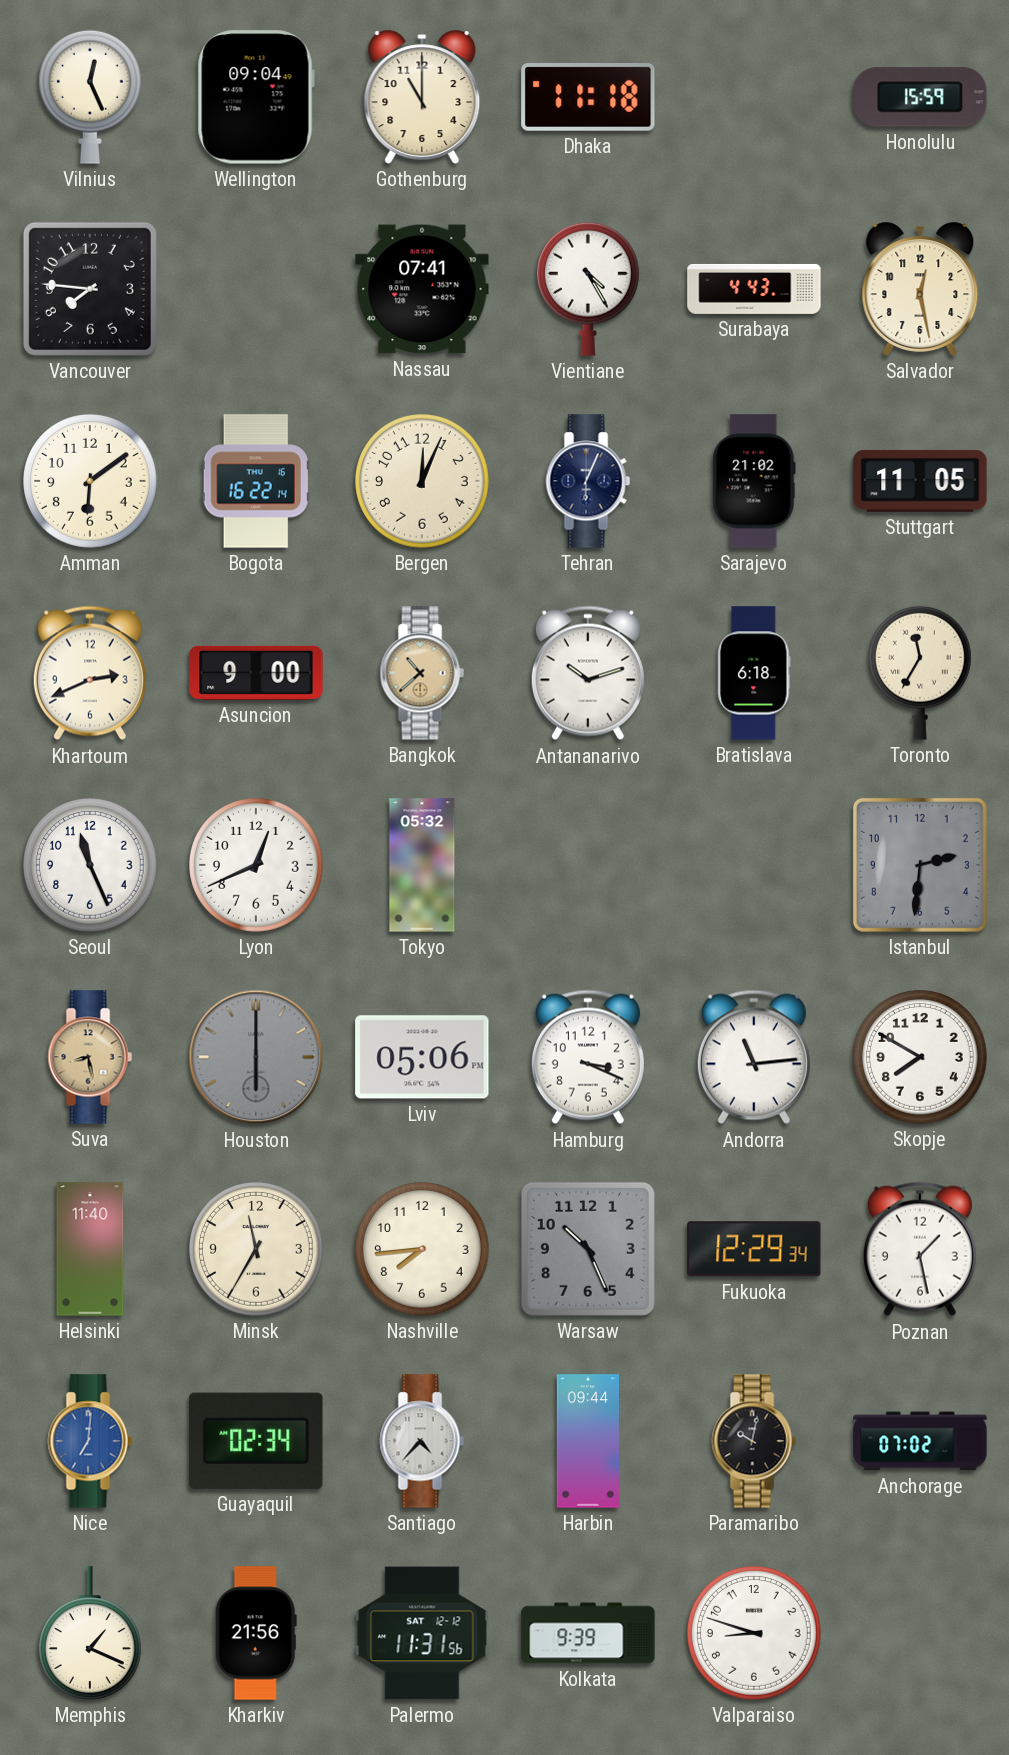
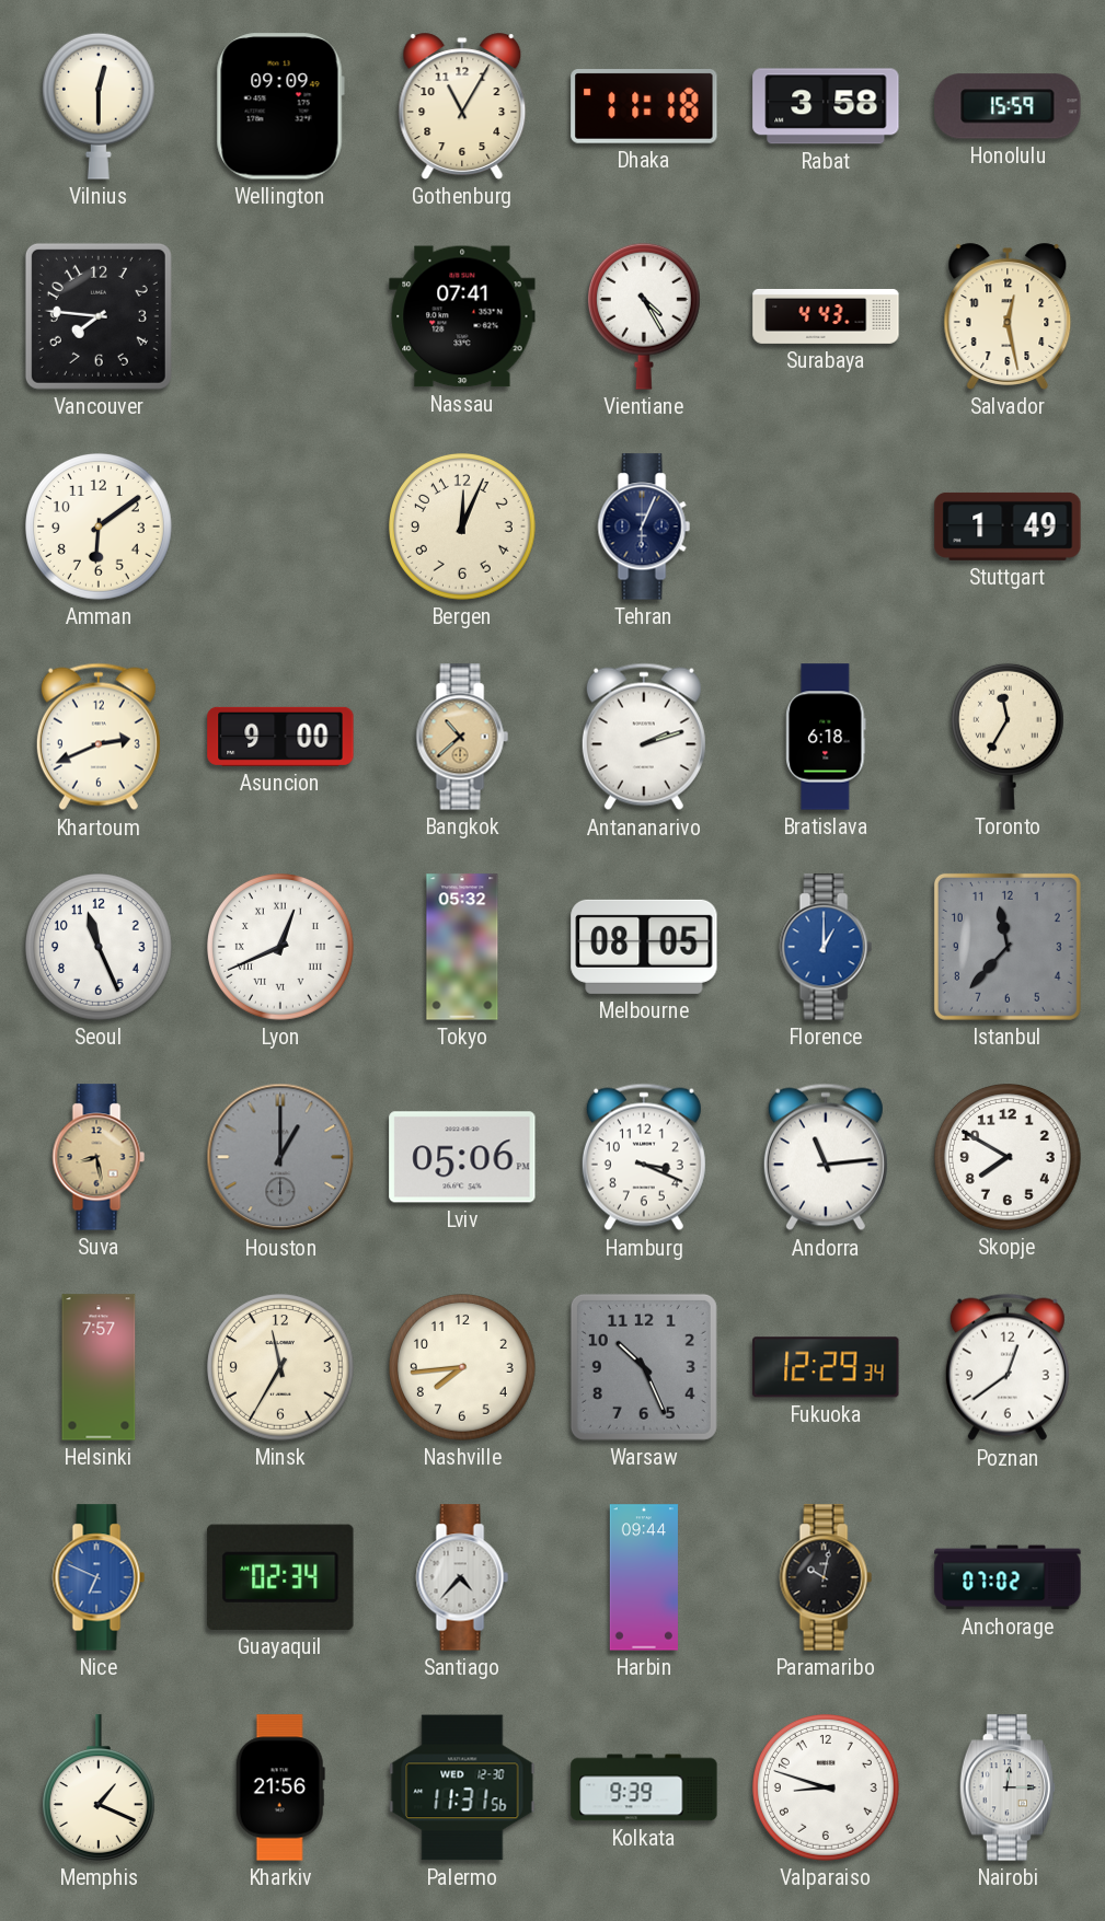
Vilnius: 12:26 -> 12:30
Wellington: 09:04 -> 09:09
Gothenburg: 11:00 -> 11:05
Rabat: none -> 3:58
Bogota: 16:22 -> none
Sarajevo: 21:02 -> none
Stuttgart: 11:05 -> 1:49
Antananarivo: 10:12 -> 2:12
Lyon numerals: Arabic -> Roman
Melbourne: none -> 08:05
Florence: none -> 1:00
Istanbul: 2:31 -> 11:37
Houston: 6:00 -> 1:00
Helsinki: 11:40 -> 7:57
Poznan: 1:28 -> 12:39
Nice: 7:01 -> 6:49
Palermo date: SAT 12-12 -> WED 12-30
Nairobi: none -> 12:15
